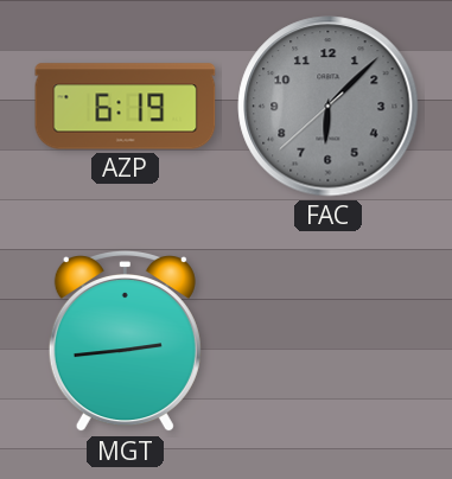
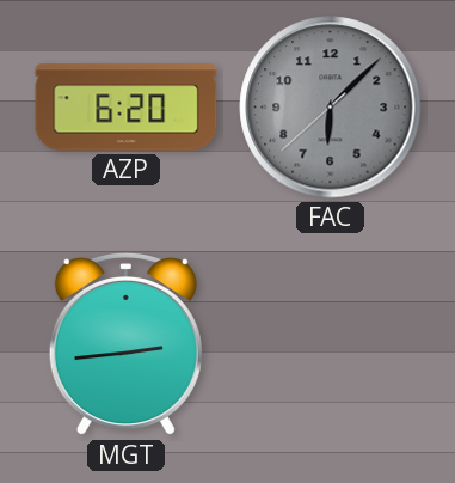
AZP: 6:19 -> 6:20
